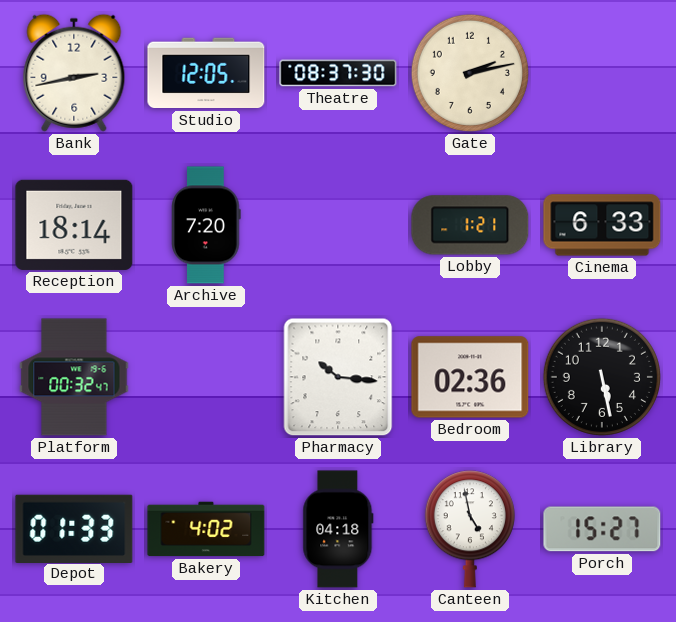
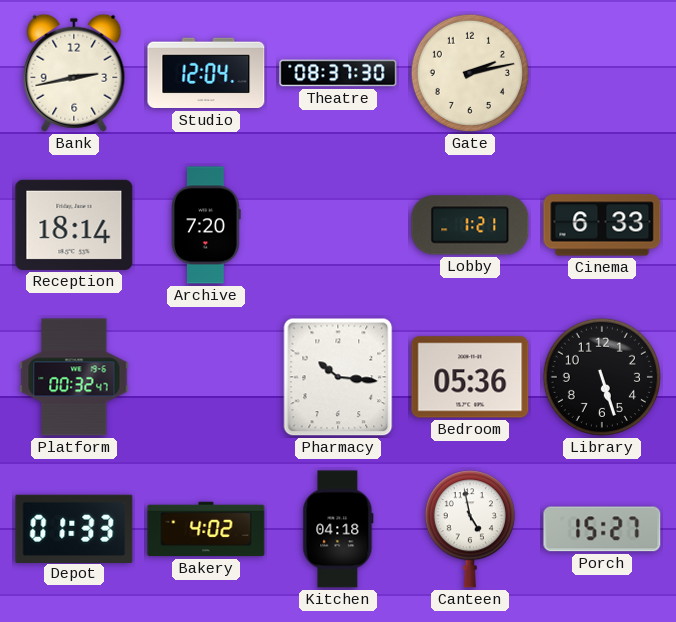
Studio: 12:05 -> 12:04
Bedroom: 02:36 -> 05:36
Library: 5:28 -> 5:27
